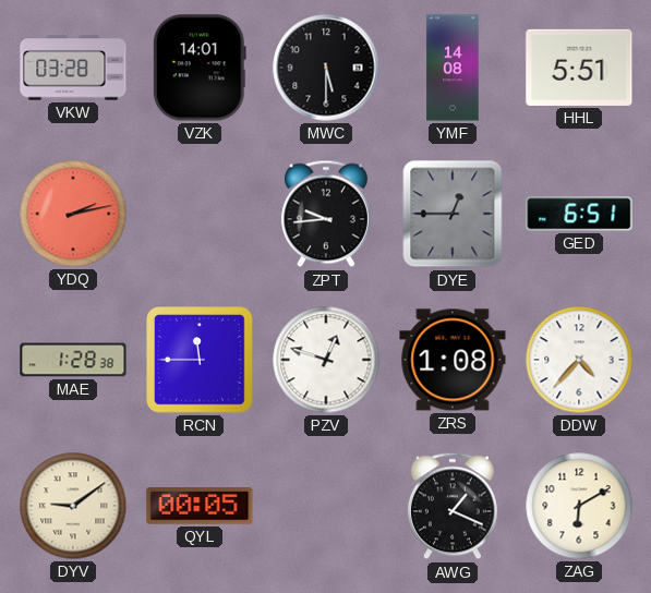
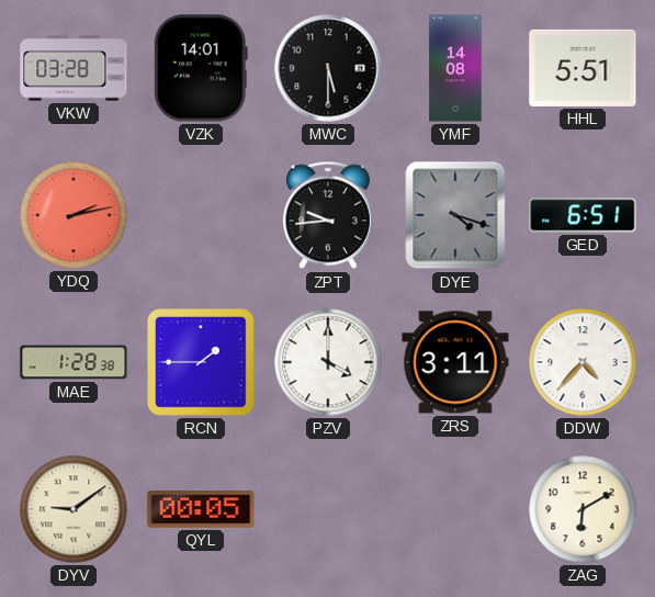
DYE: 12:45 -> 4:18
RCN: 11:45 -> 1:45
PZV: 12:48 -> 4:00
ZRS: 1:08 -> 3:11
AWG: 1:19 -> none
